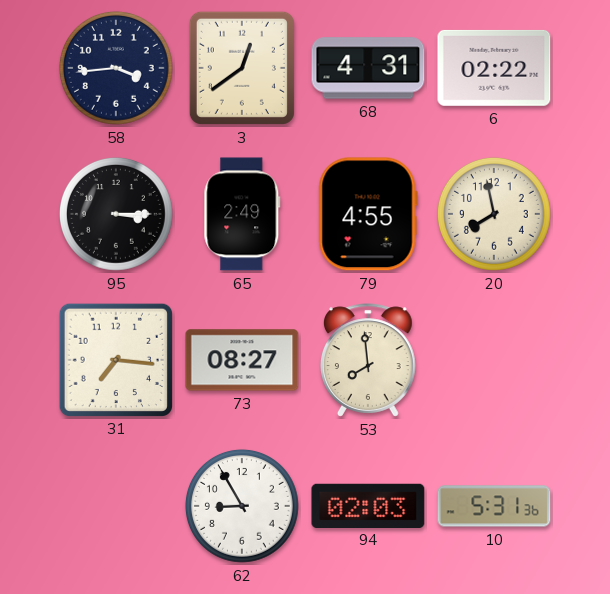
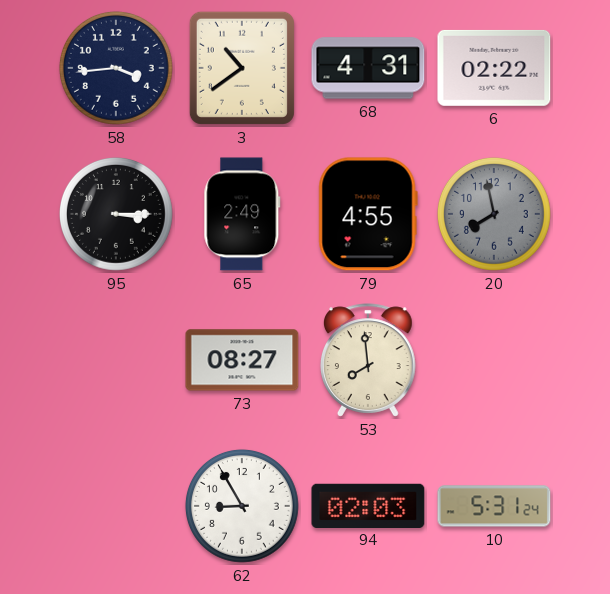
3: 12:39 -> 10:39
20 dial: cream -> grey
31: 7:16 -> none
10: 5:31:36 -> 5:31:24
